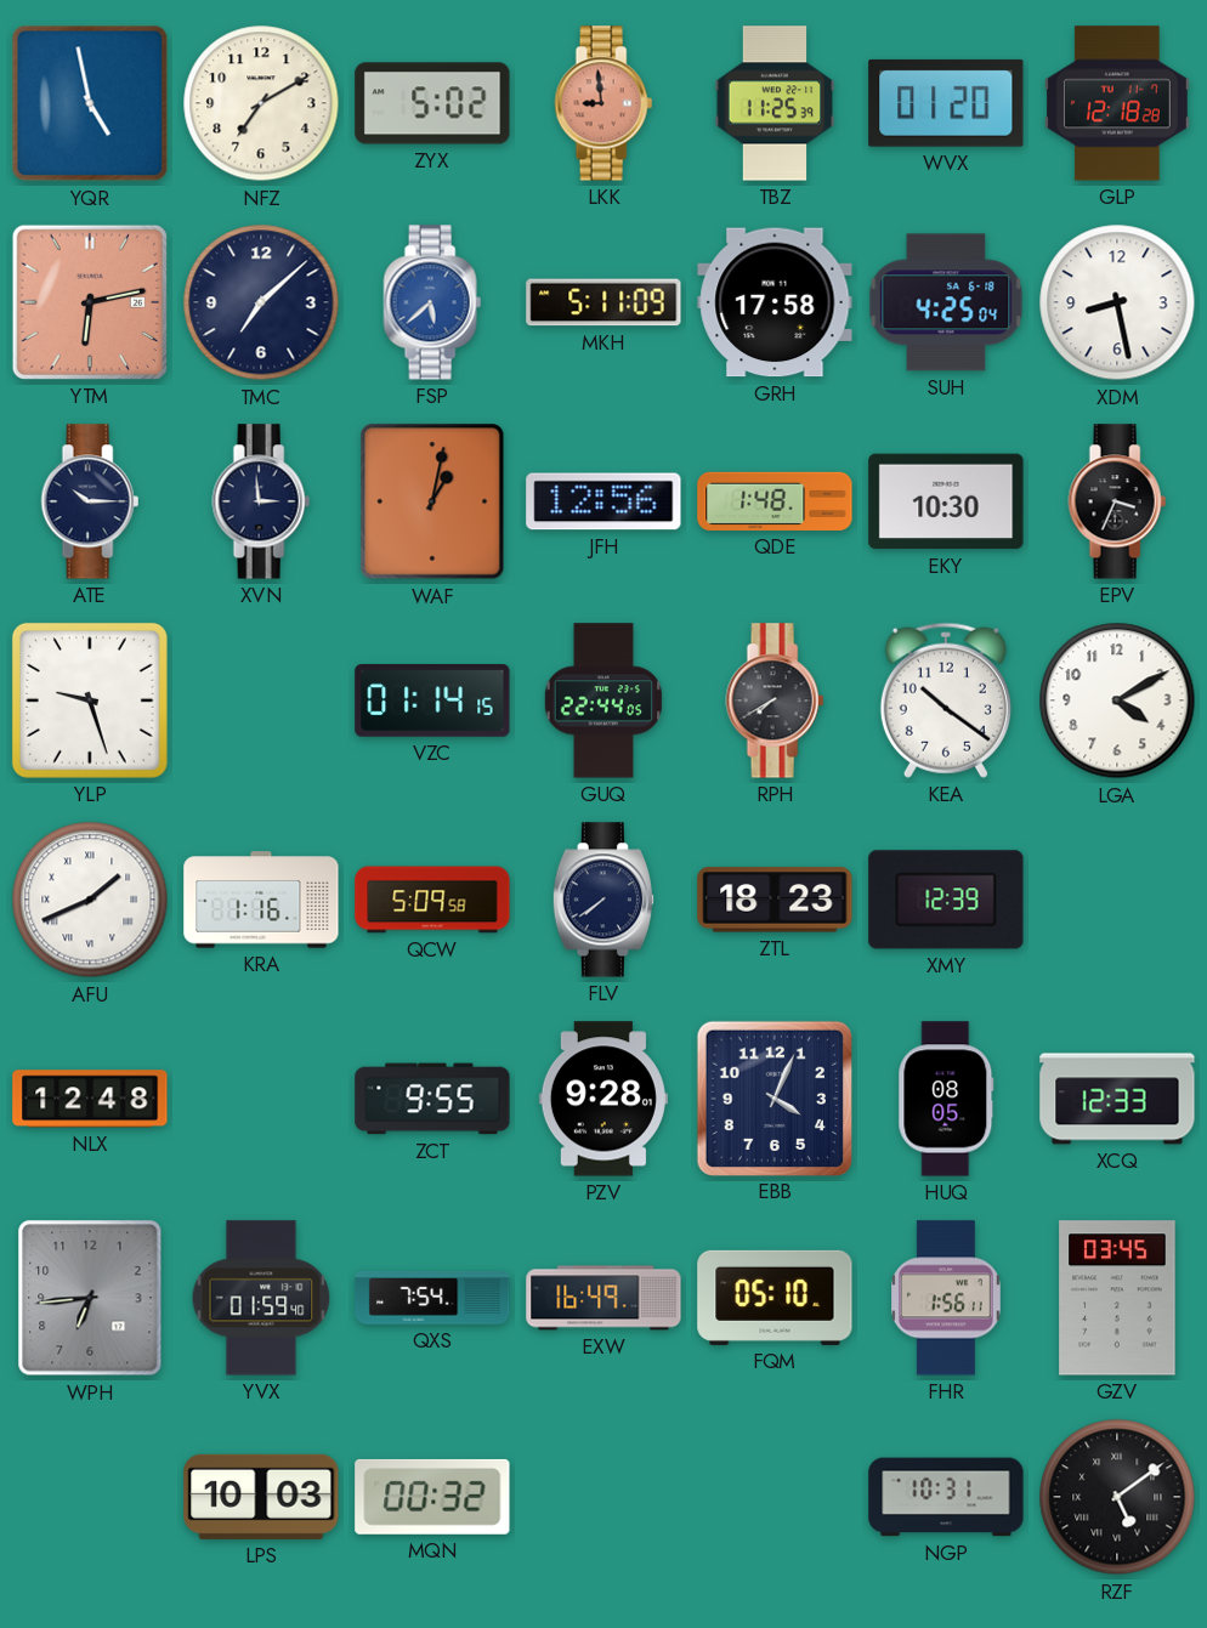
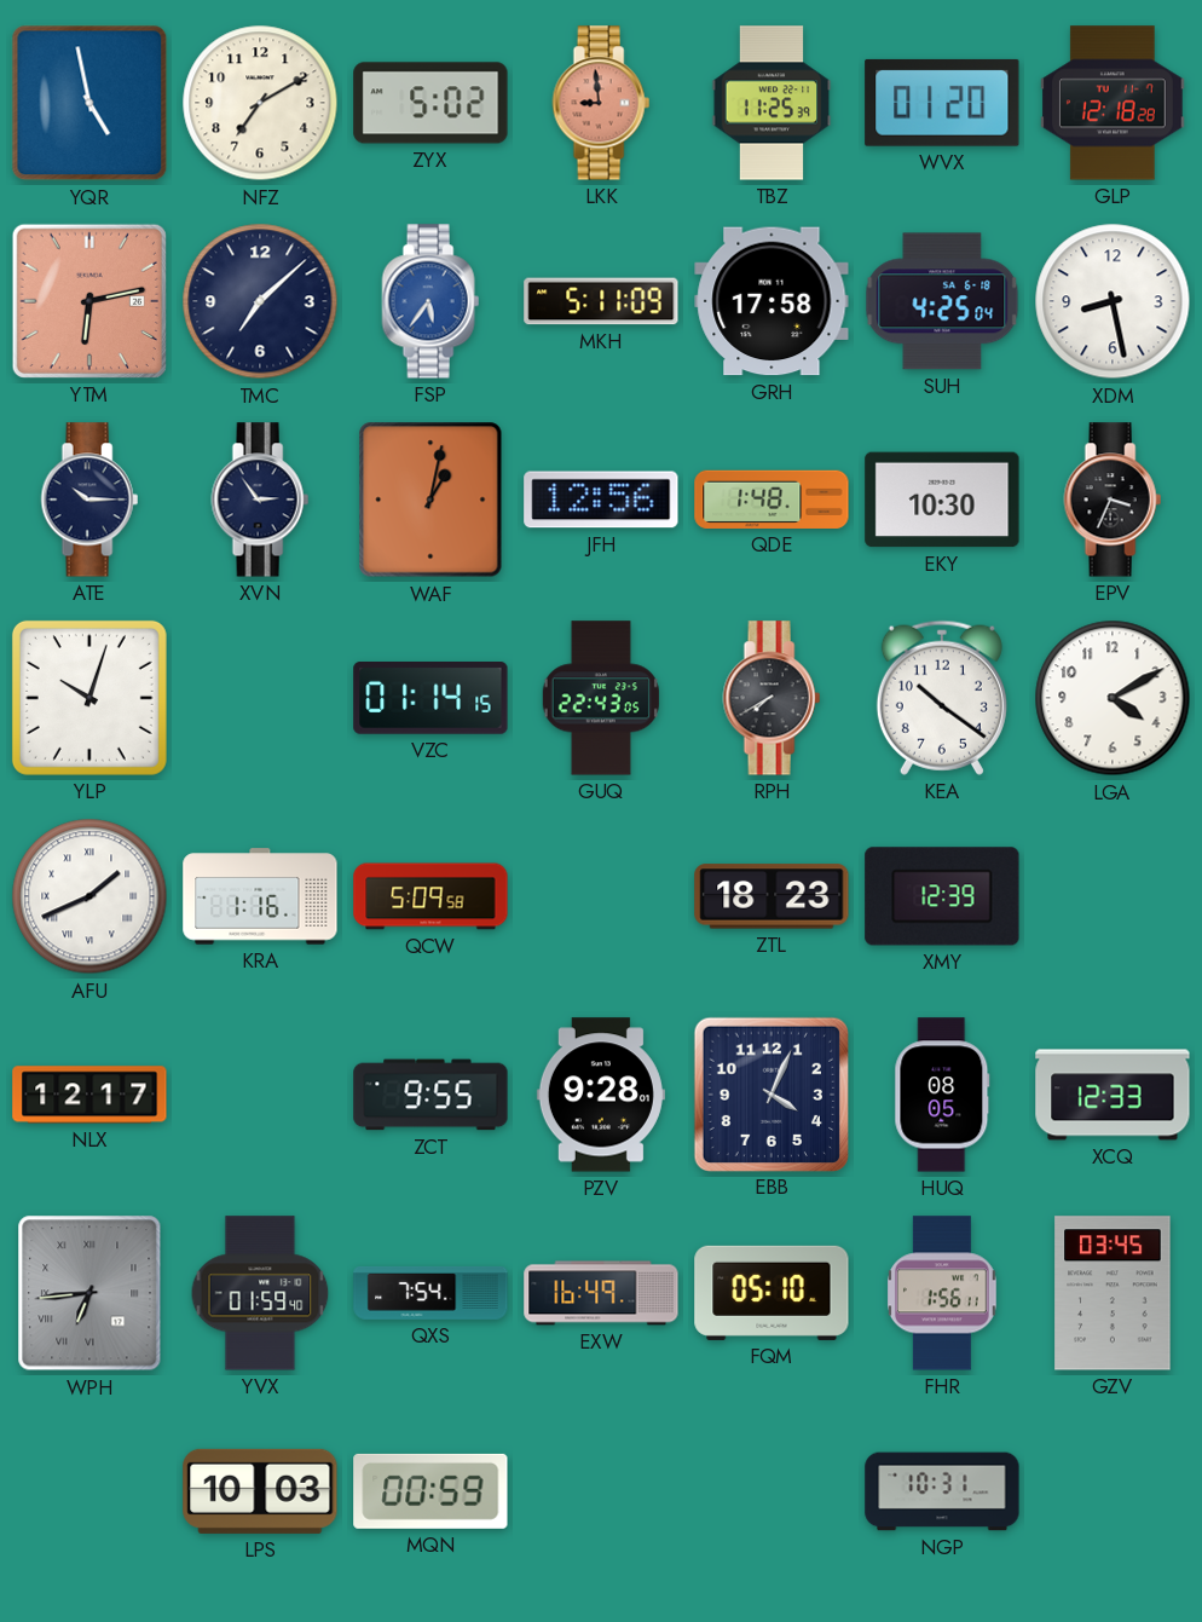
FSP: 5:38 -> 5:36
XVN: 2:59 -> 2:54
YLP: 9:27 -> 10:03
GUQ: 22:44 -> 22:43
FLV: 7:39 -> none
NLX: 12:48 -> 12:17
WPH numerals: Arabic -> Roman
MQN: 00:32 -> 00:59
RZF: 5:09 -> none
